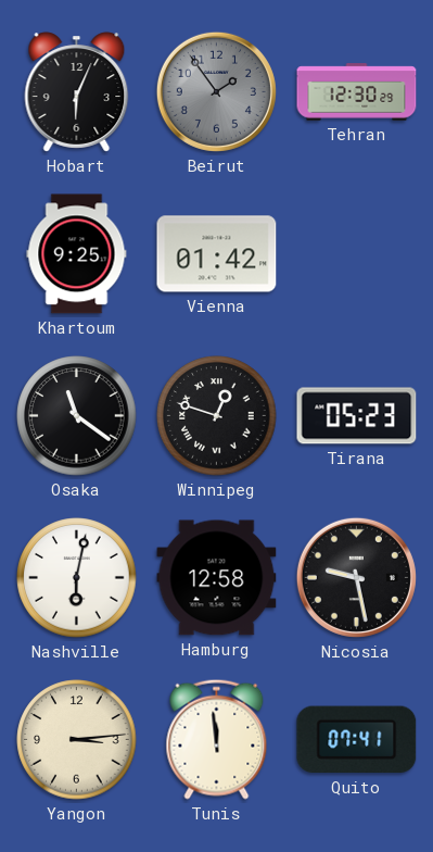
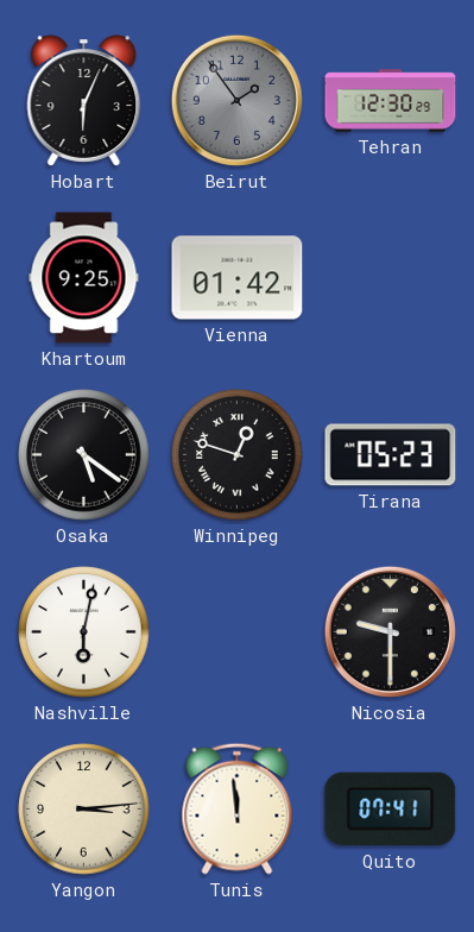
Osaka: 11:21 -> 5:21
Hamburg: 12:58 -> none
Nicosia: 9:28 -> 9:30
